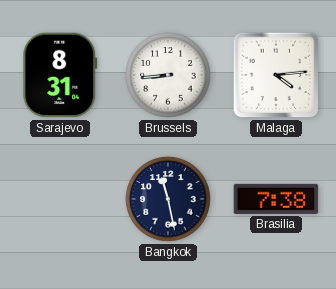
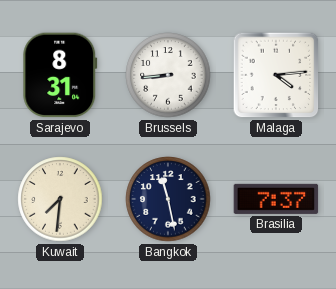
Kuwait: none -> 7:31
Brasilia: 7:38 -> 7:37
